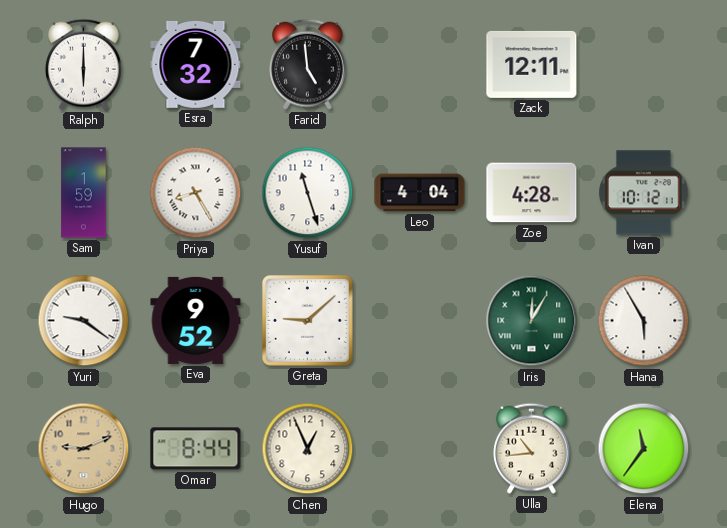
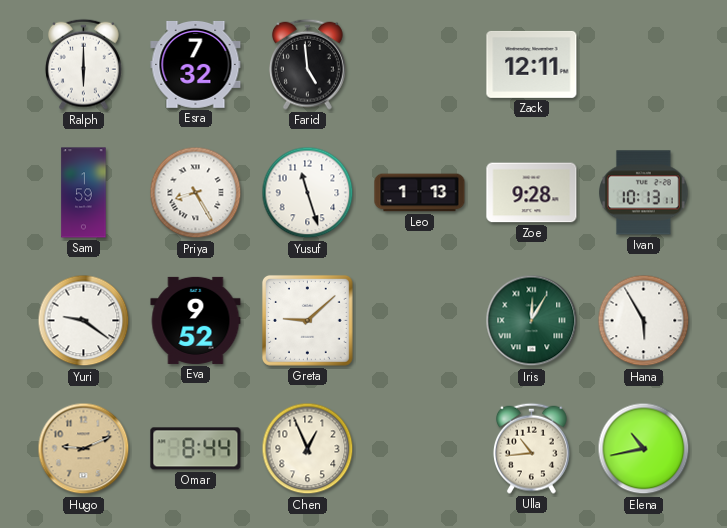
Leo: 4:04 -> 1:13
Zoe: 4:28 -> 9:28
Ivan: 10:12 -> 10:13
Elena: 11:36 -> 10:43
